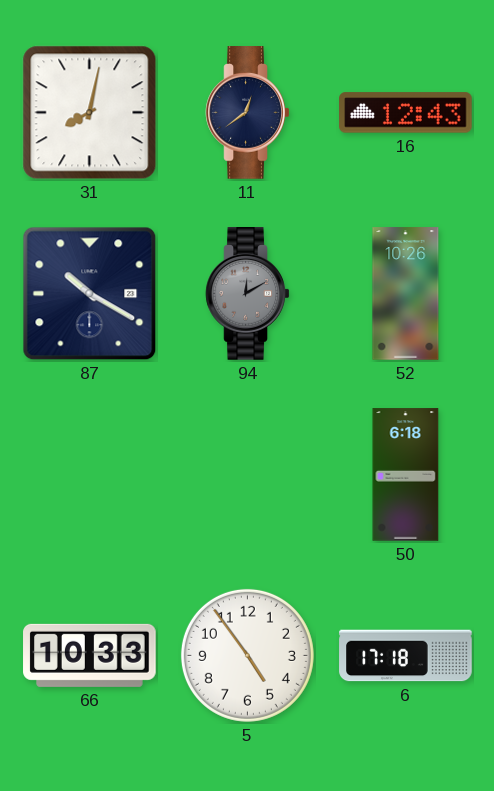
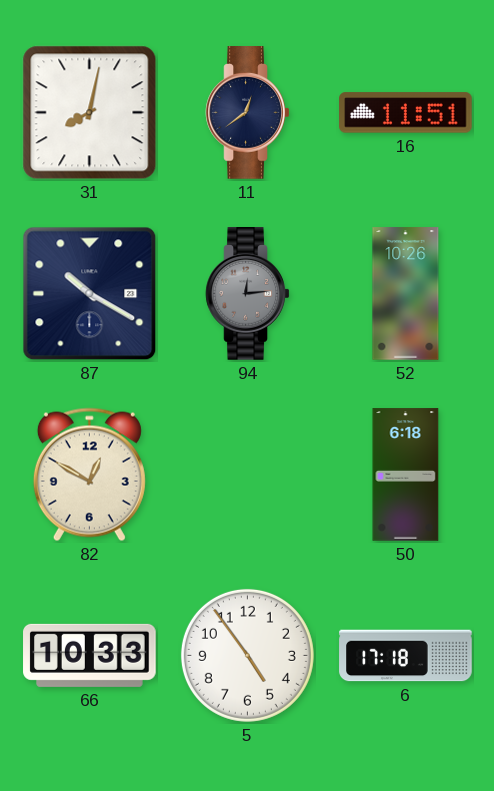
16: 12:43 -> 11:51
94: 12:10 -> 12:14
82: none -> 12:50
